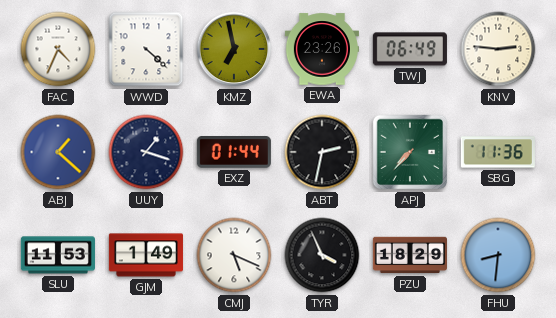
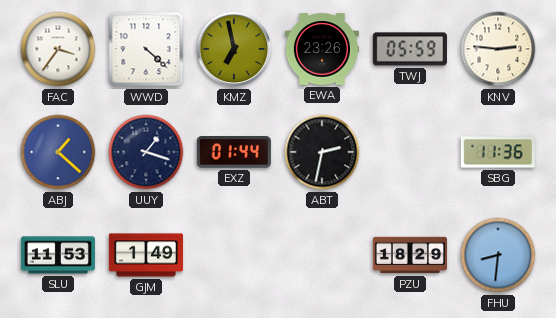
FAC: 4:34 -> 3:36
TWJ: 06:49 -> 05:59
APJ: 7:37 -> none
CMJ: 5:19 -> none
TYR: 3:56 -> none
